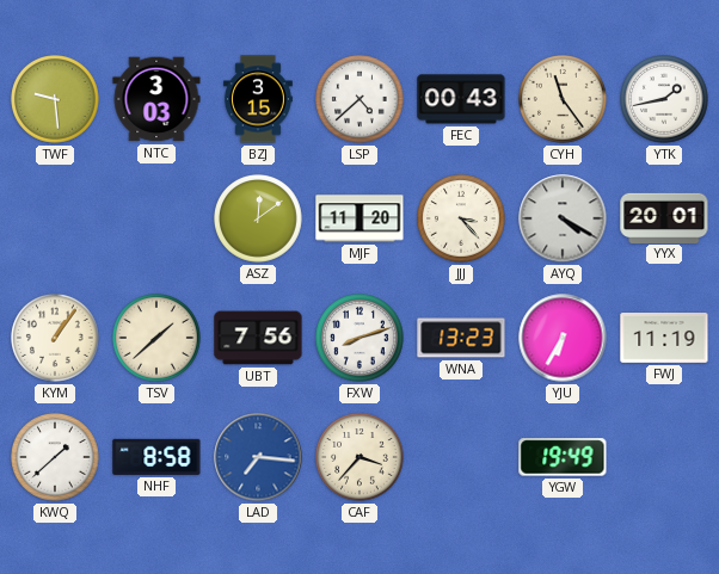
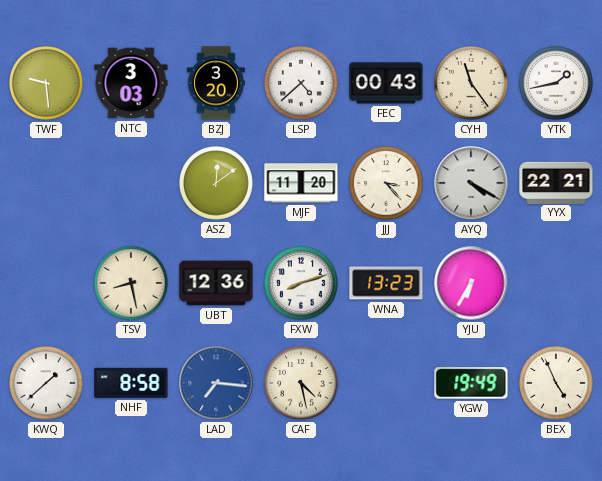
BZJ: 3:15 -> 3:20
YYX: 20:01 -> 22:21
KYM: 1:06 -> none
TSV: 1:38 -> 8:28
UBT: 7:56 -> 12:36
FWJ: 11:19 -> none
CAF: 3:37 -> 4:28
BEX: none -> 4:56
